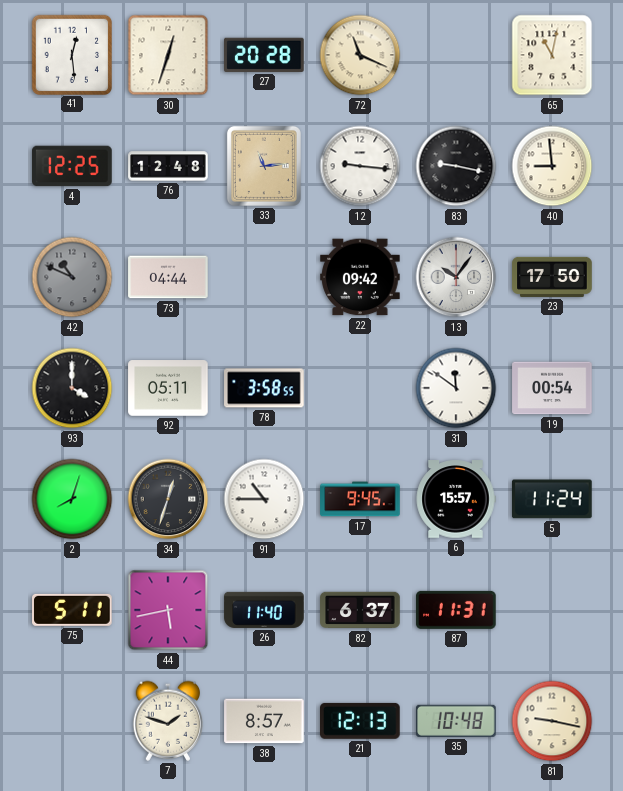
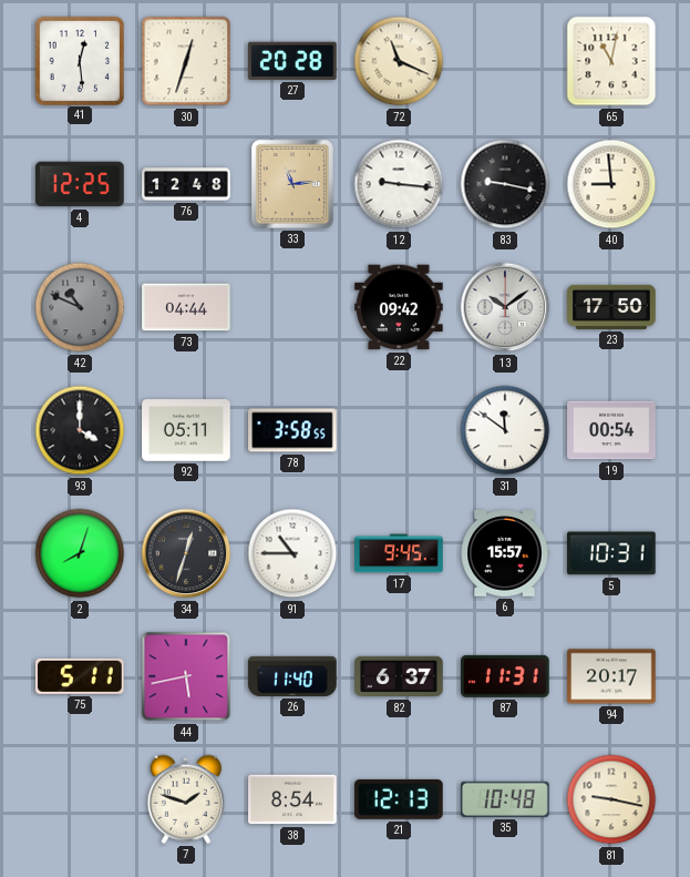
13: 10:06 -> 10:09
5: 11:24 -> 10:31
94: none -> 20:17
38: 8:57 -> 8:54
